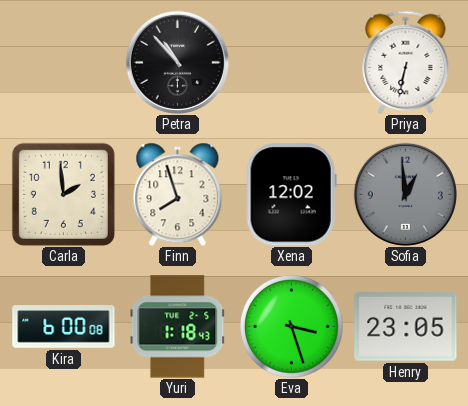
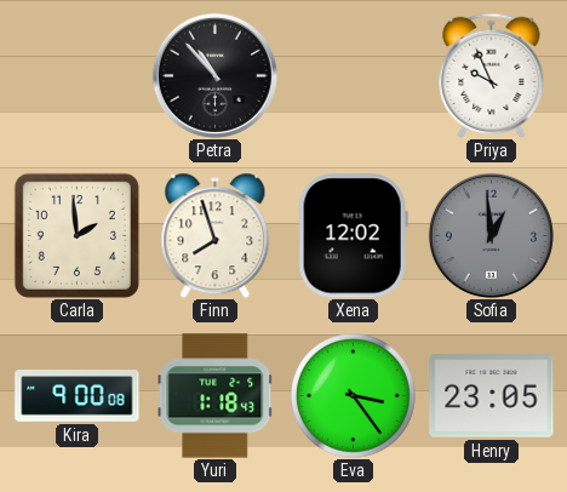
Priya: 6:32 -> 9:56
Kira: 6:00 -> 9:00
Eva: 3:27 -> 3:24
